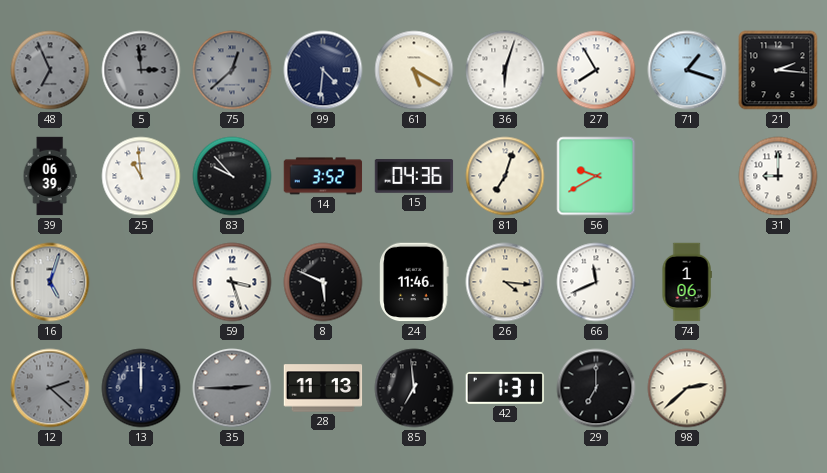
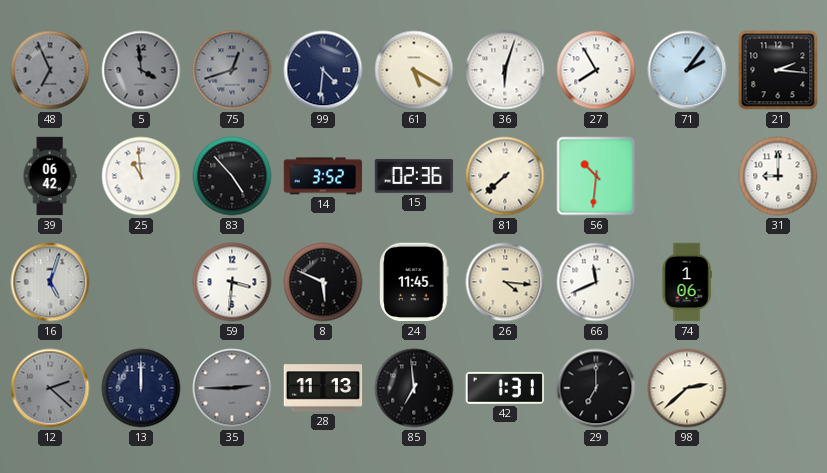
5: 2:59 -> 3:59
75: 12:38 -> 12:42
71: 1:18 -> 2:06
39: 06:39 -> 06:42
83: 9:53 -> 4:53
15: 04:36 -> 02:36
81: 7:03 -> 7:38
56: 9:40 -> 10:31
59: 3:27 -> 3:31
24: 11:46 -> 11:45
